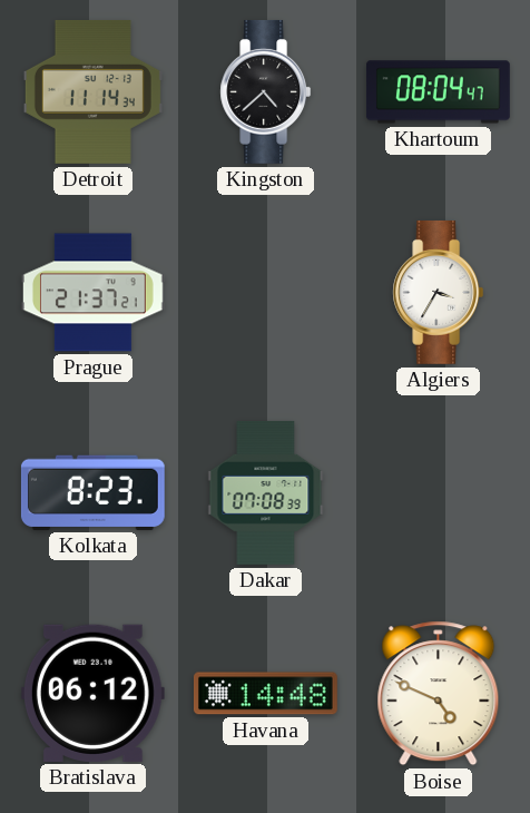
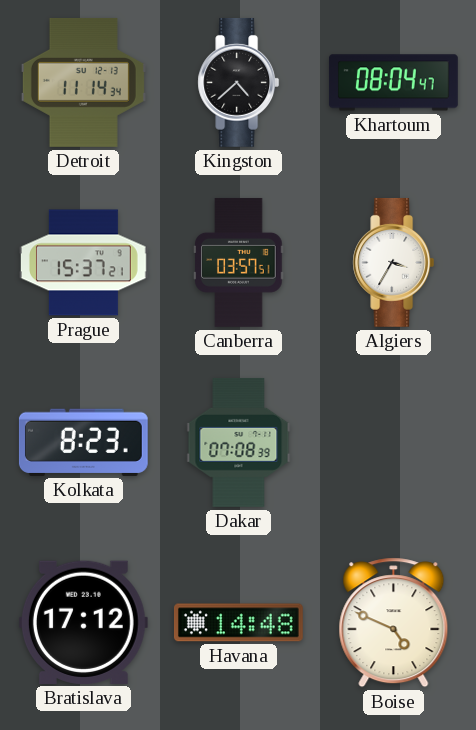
Prague: 21:37 -> 15:37
Canberra: none -> 03:57
Bratislava: 06:12 -> 17:12
